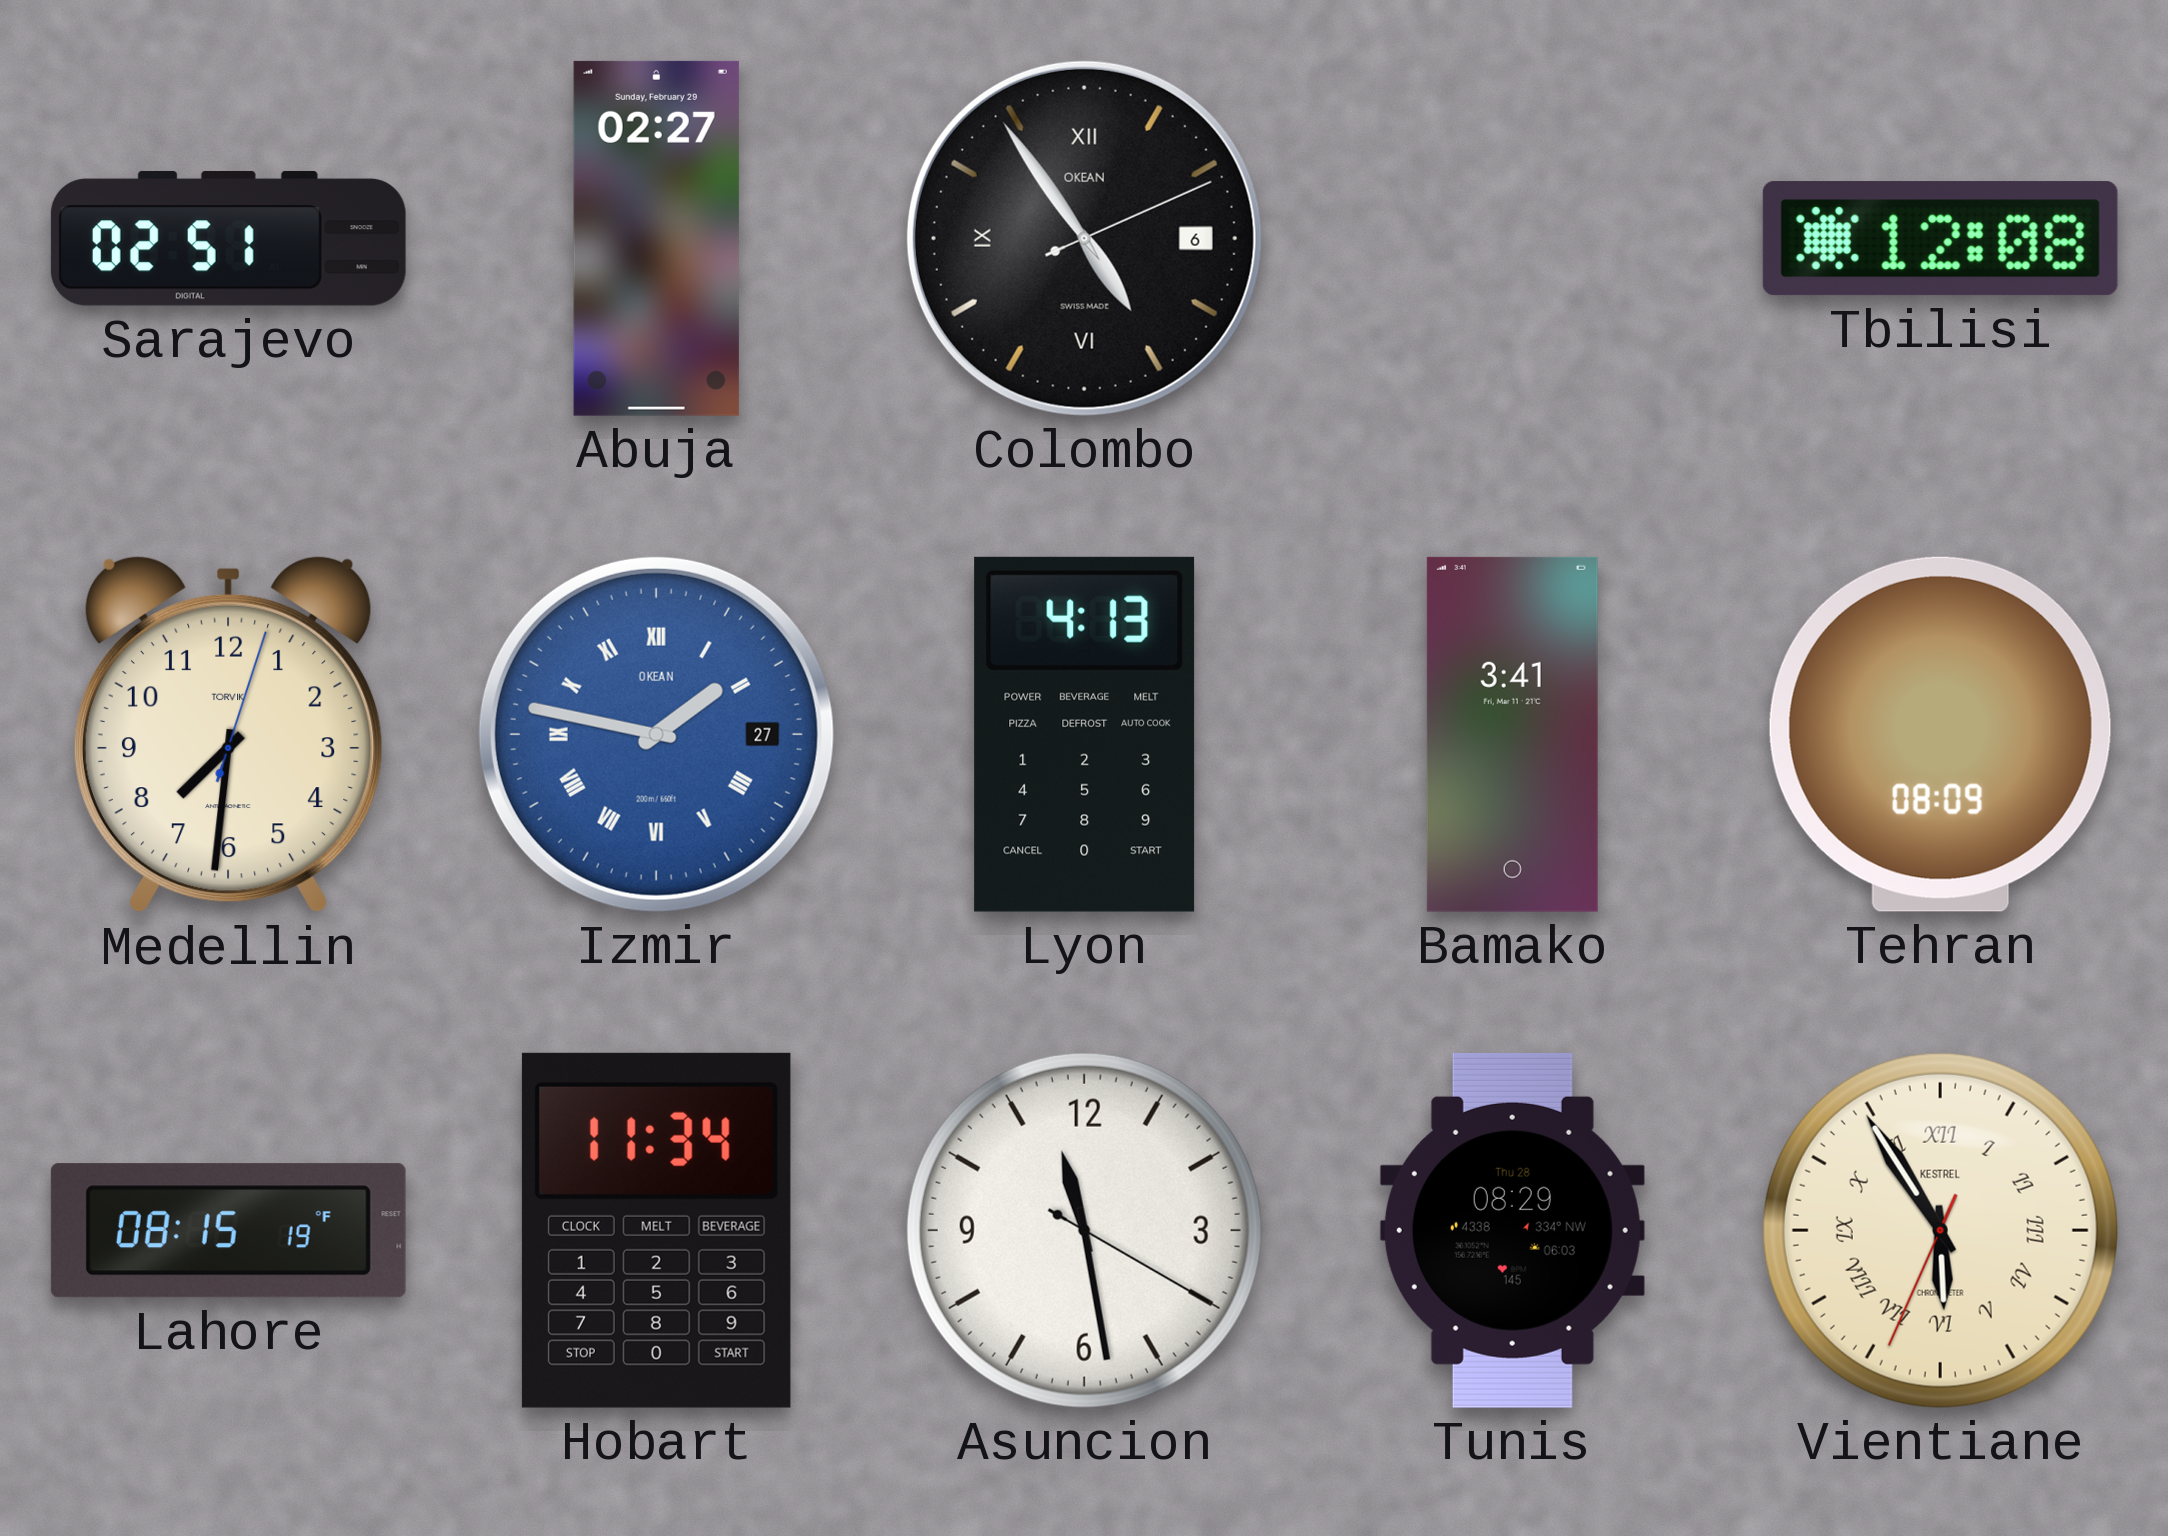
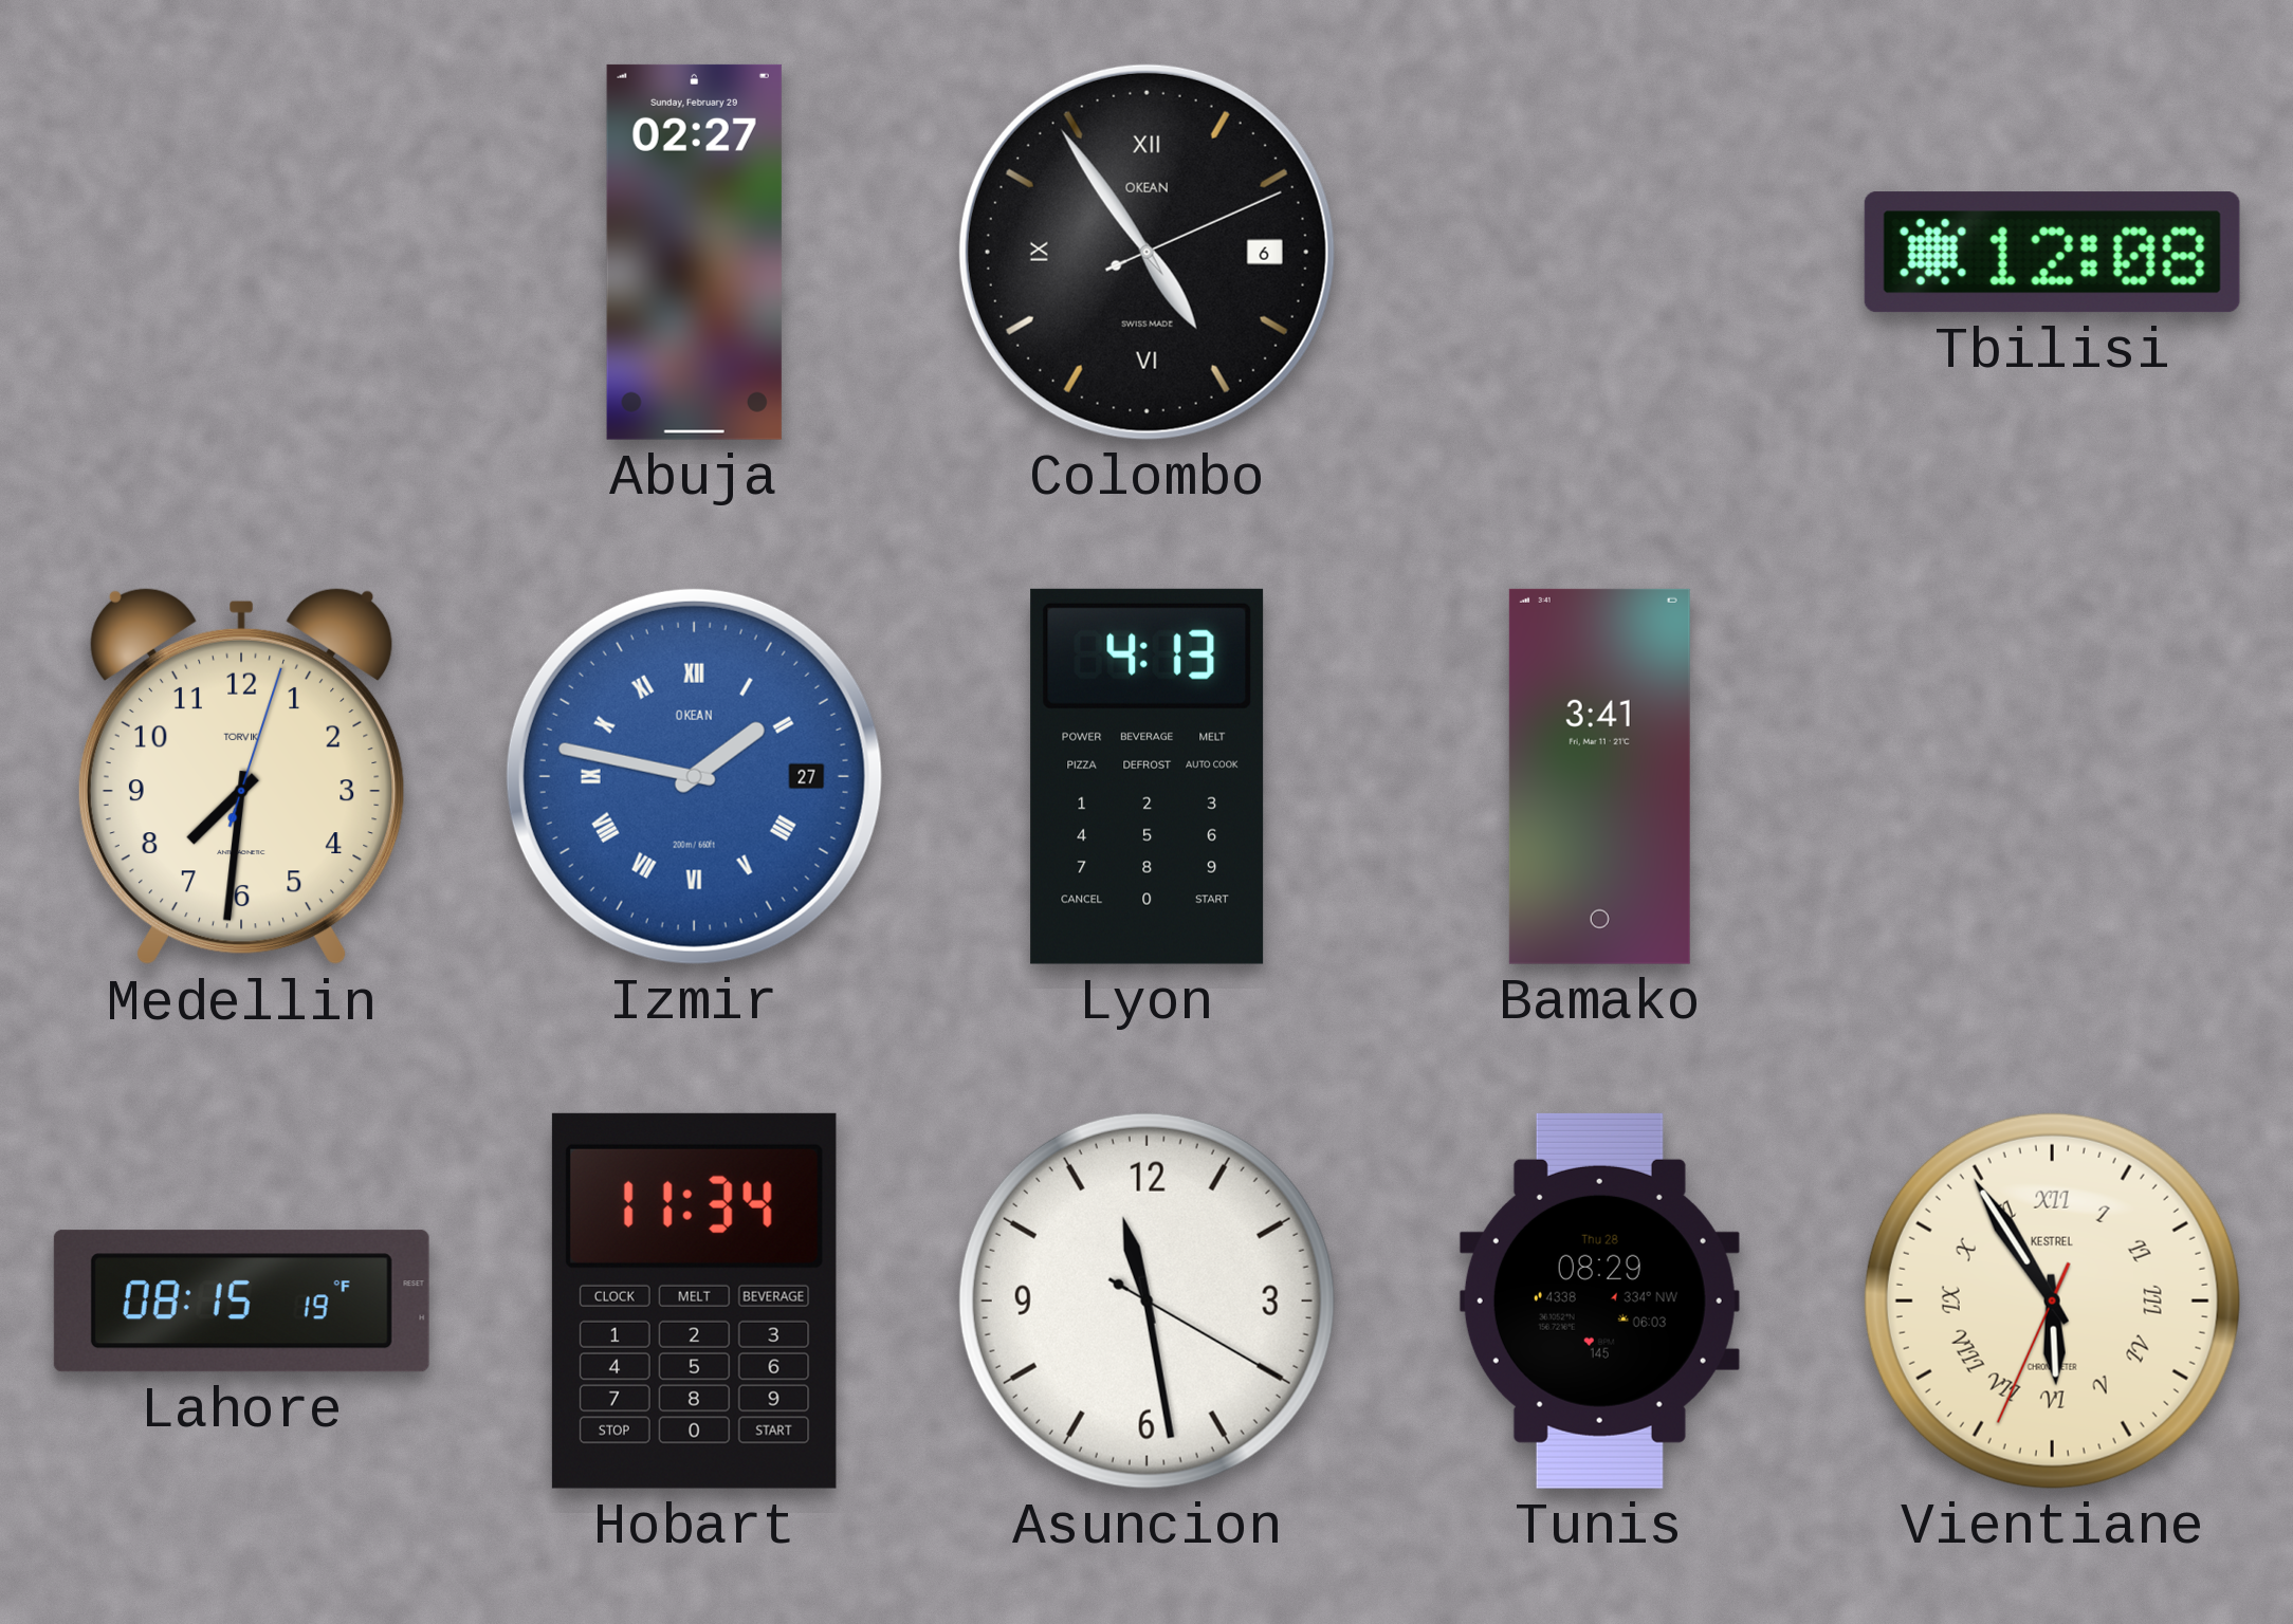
Sarajevo: 02:51 -> none
Tehran: 08:09 -> none
